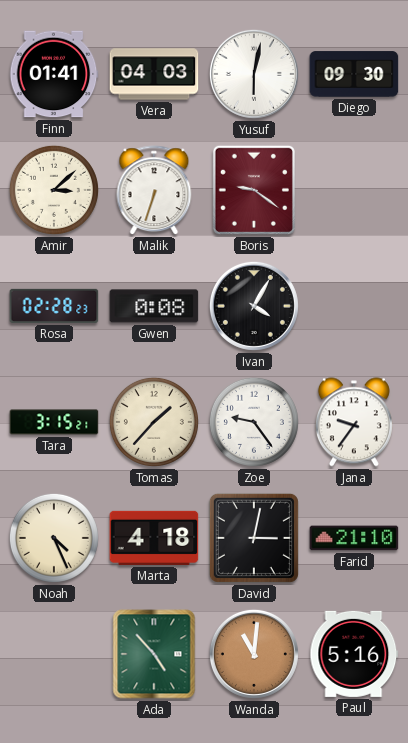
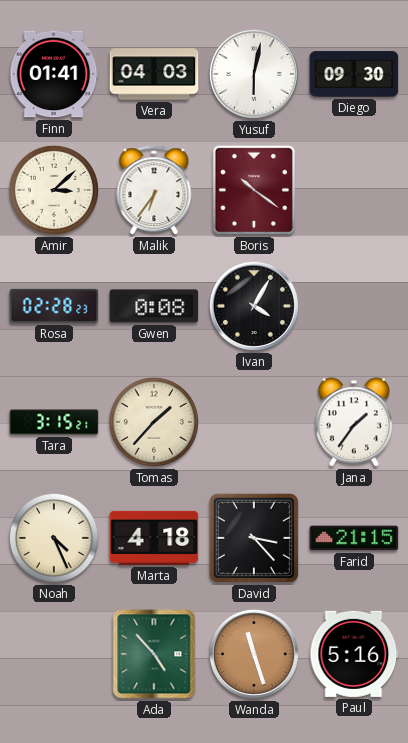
Malik: 6:33 -> 6:36
Boris: 9:21 -> 10:21
Zoe: 9:24 -> none
Jana: 9:36 -> 1:36
David: 3:02 -> 3:23
Farid: 21:10 -> 21:15
Wanda: 11:01 -> 11:27
